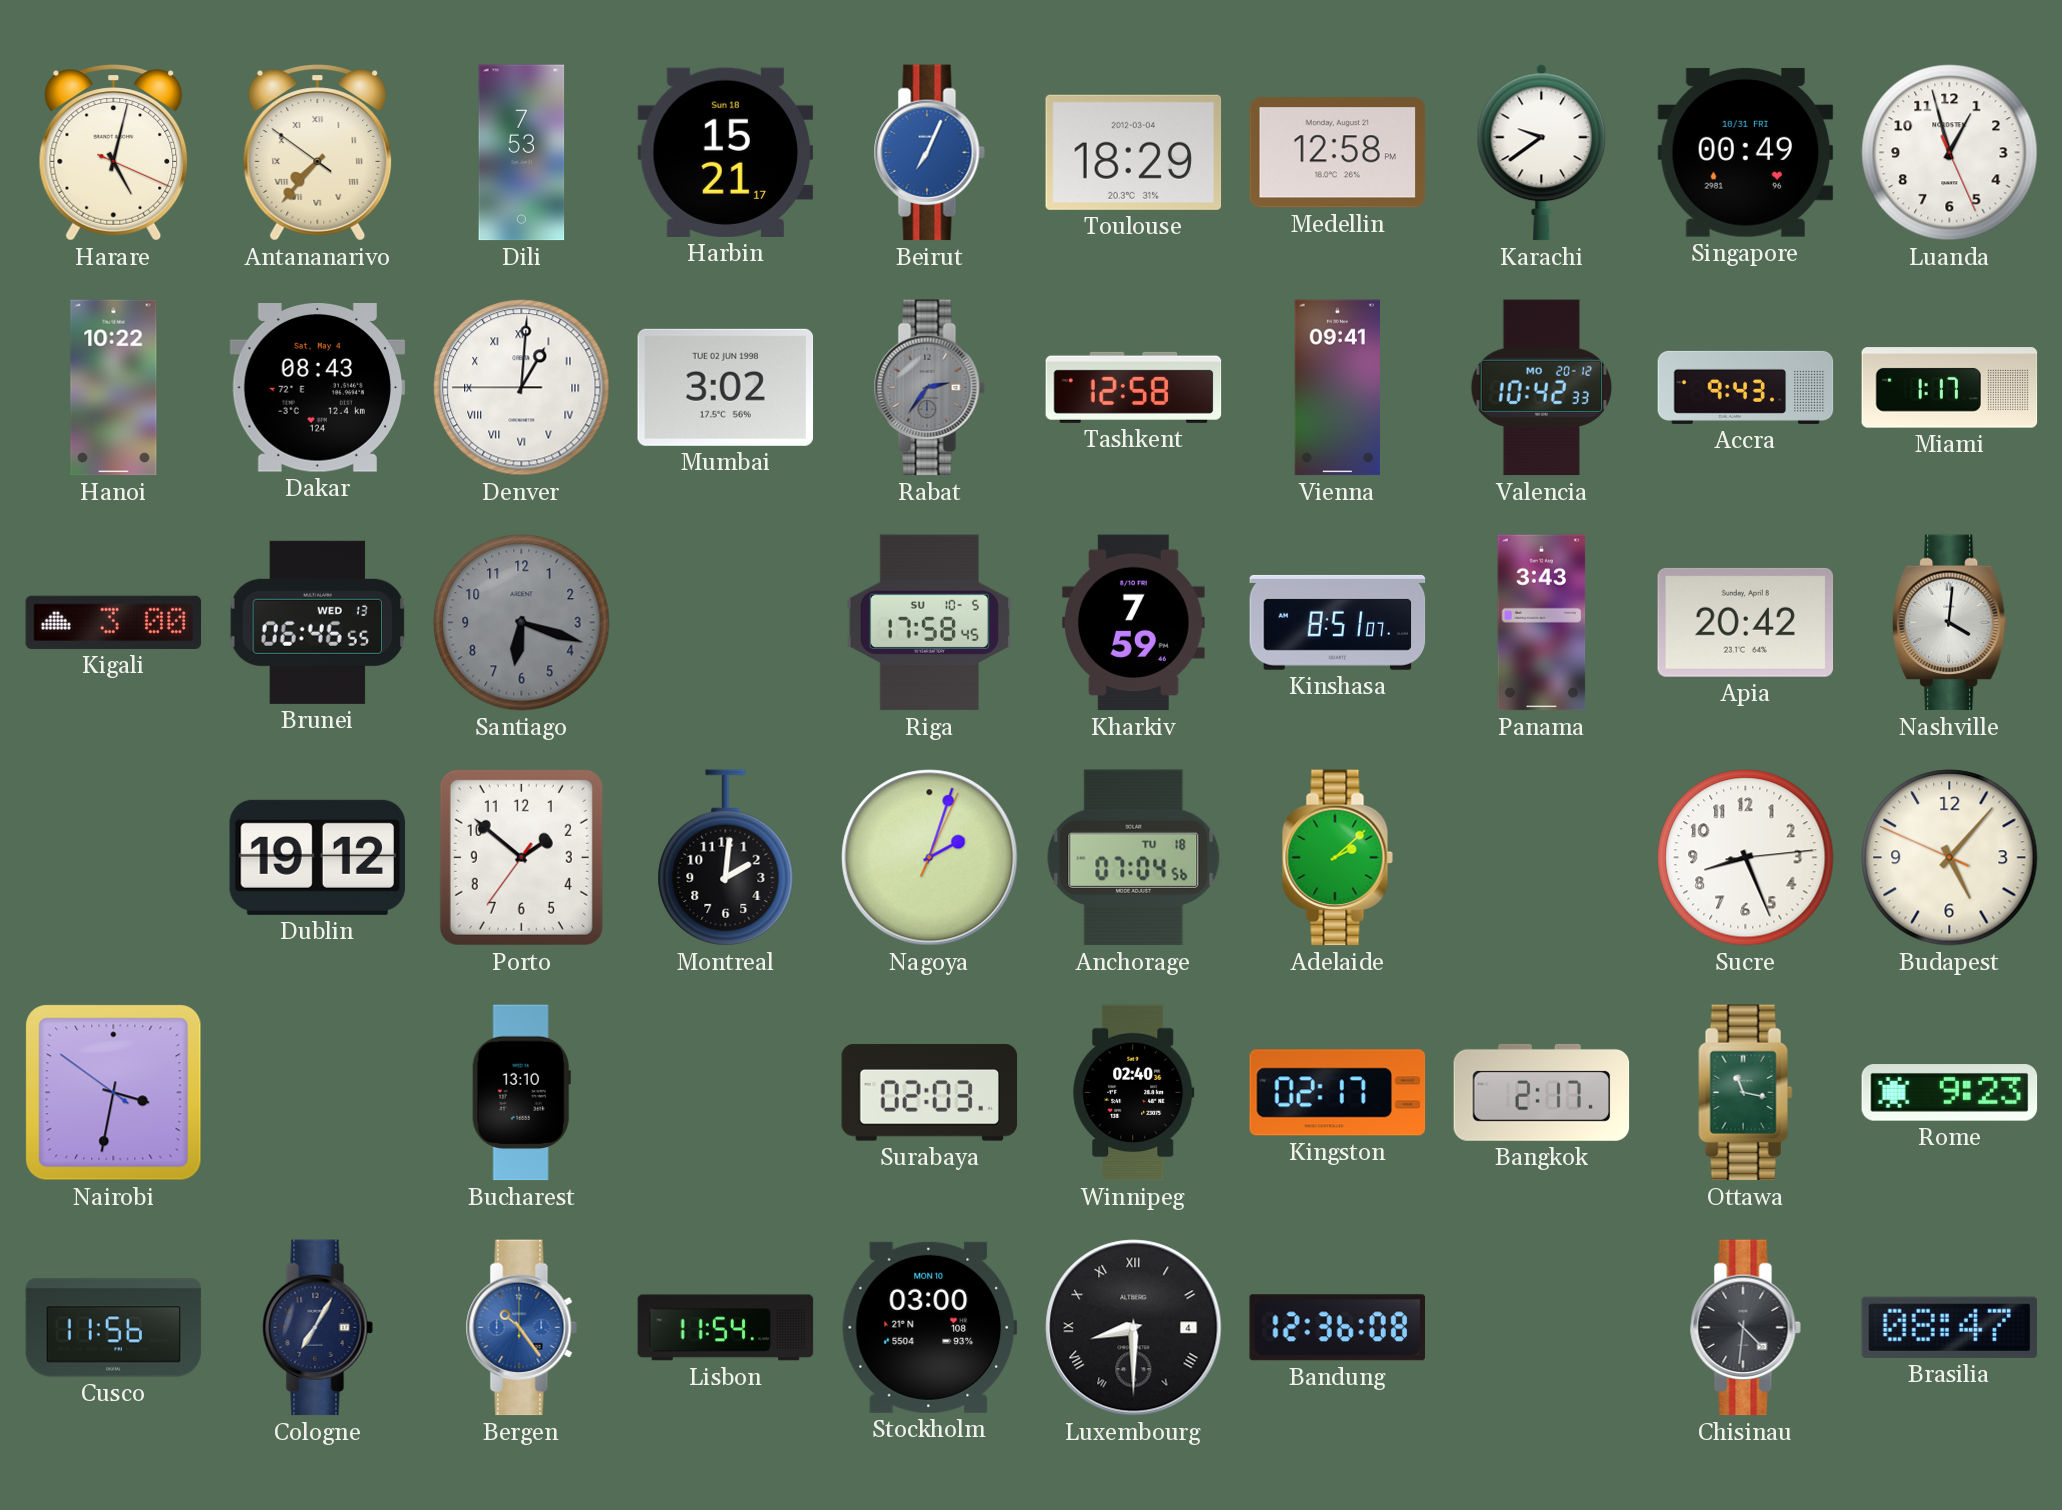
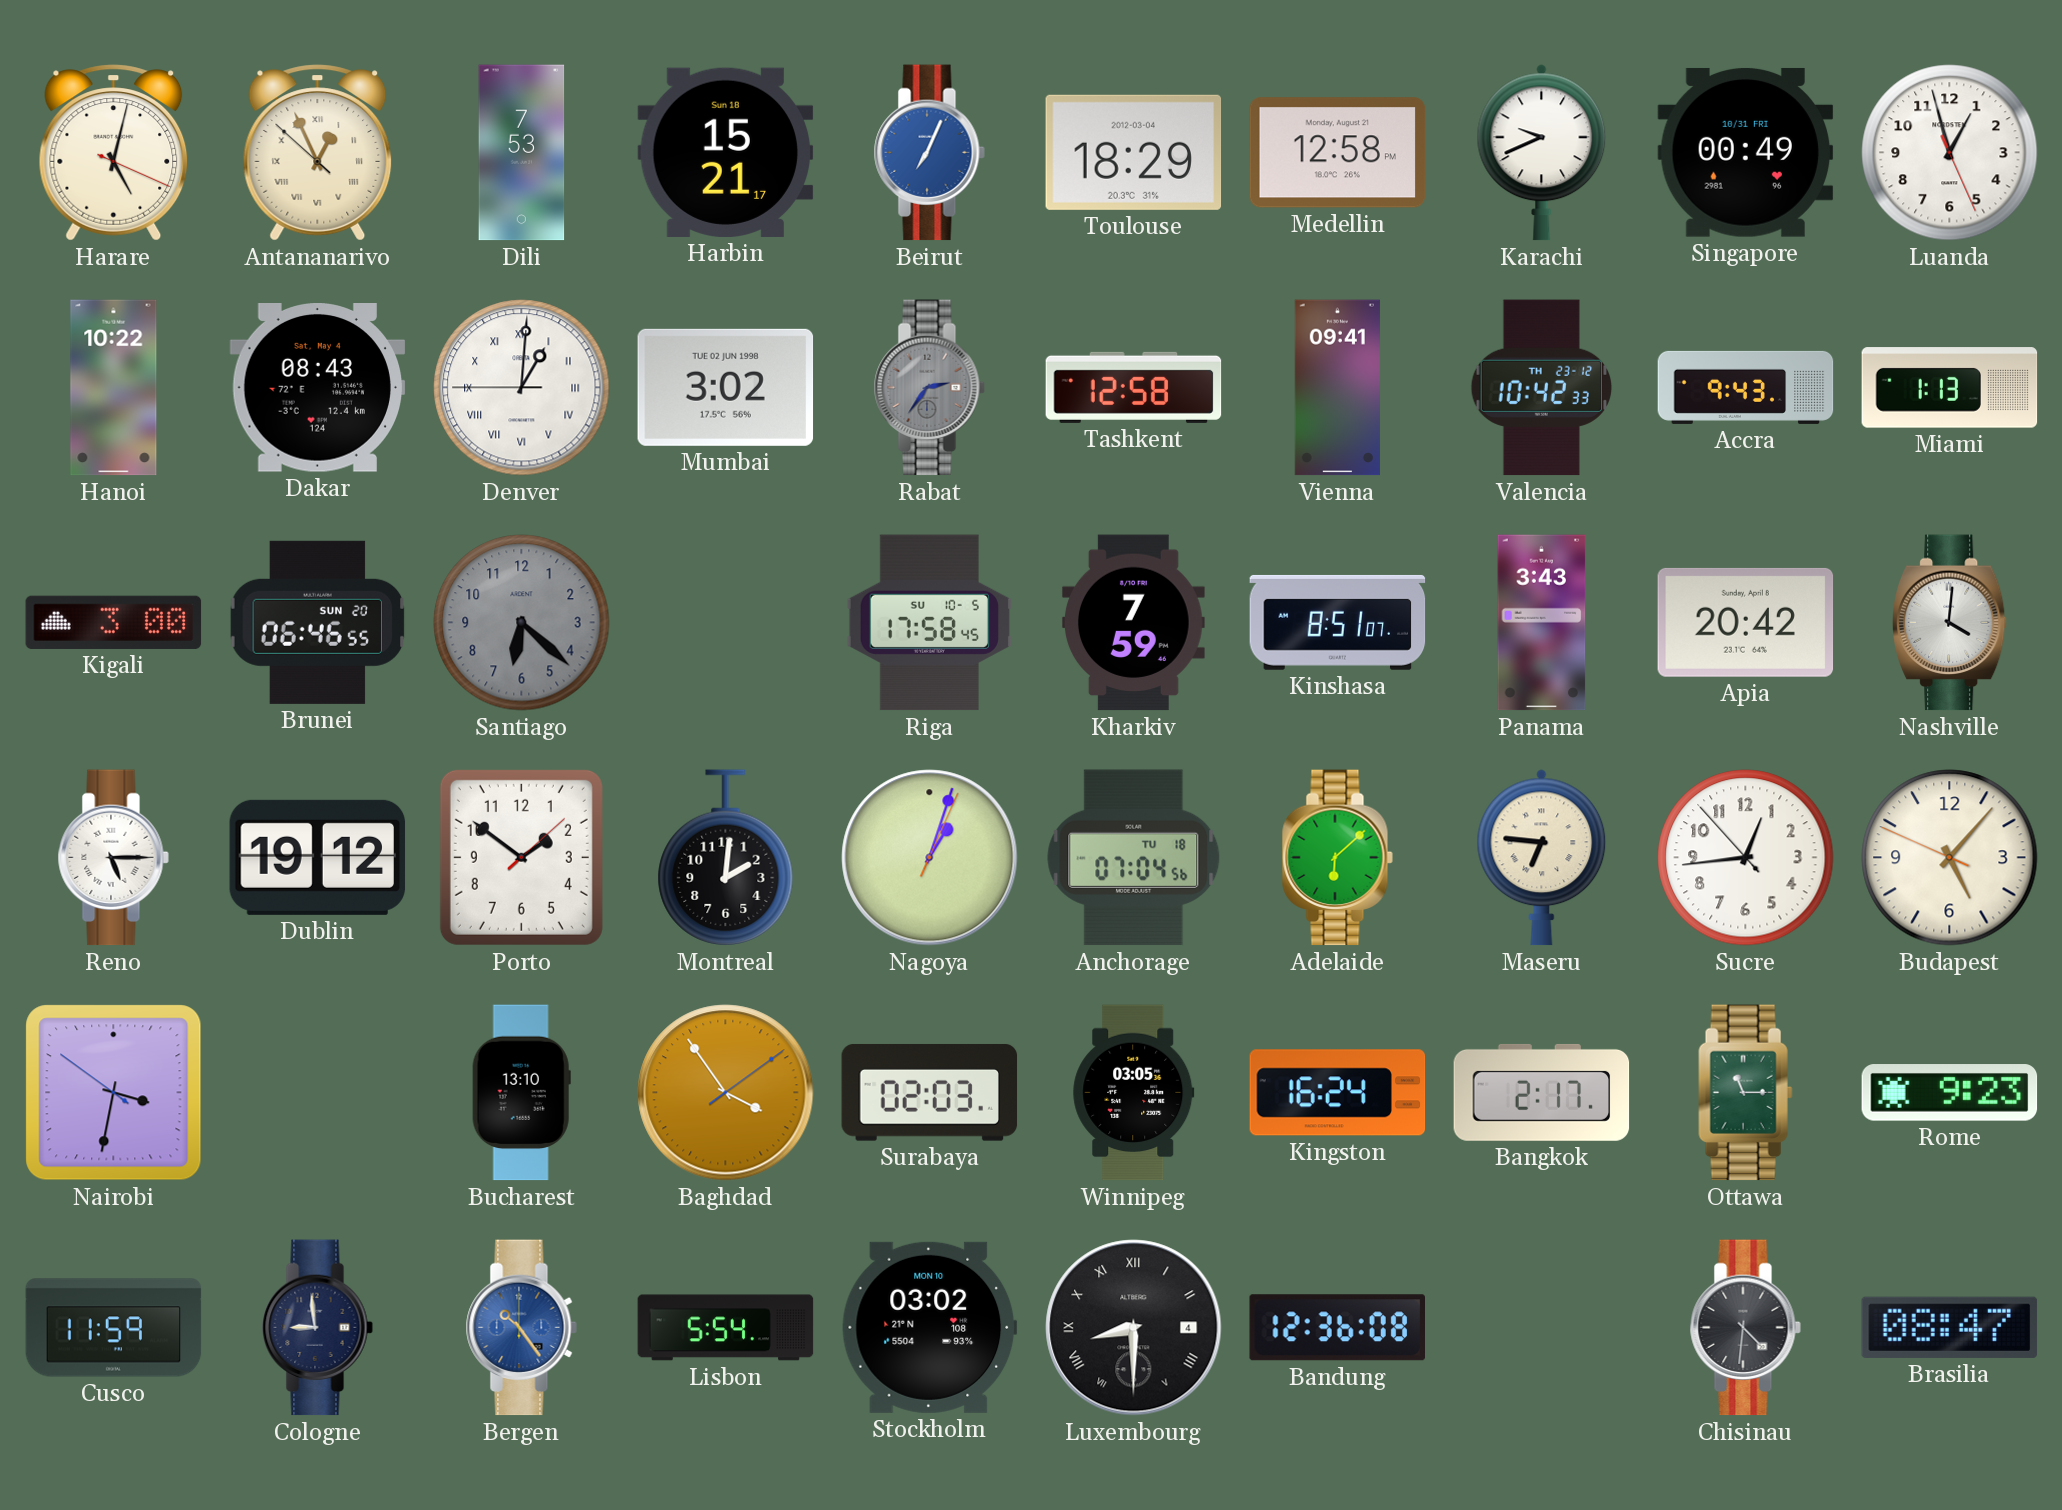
Antananarivo: 7:36 -> 12:55
Karachi: 9:39 -> 9:41
Valencia date: MO 20-12 -> TH 23-12
Miami: 1:17 -> 1:13
Brunei date: WED 13 -> SUN 20
Santiago: 6:18 -> 6:22
Reno: none -> 5:15
Porto: 1:51:36 -> 1:51:08
Nagoya: 2:03 -> 1:03
Adelaide: 2:08 -> 6:08
Maseru: none -> 6:46
Sucre: 8:26 -> 12:43
Baghdad: none -> 3:54
Winnipeg: 02:40 -> 03:05
Kingston: 02:17 -> 16:24
Ottawa: 11:17 -> 11:15
Cusco: 11:56 -> 11:59
Cologne: 7:05 -> 8:59
Lisbon: 11:54 -> 5:54
Stockholm: 03:00 -> 03:02
